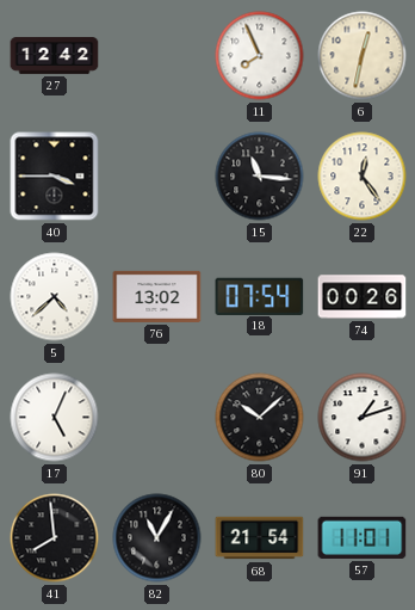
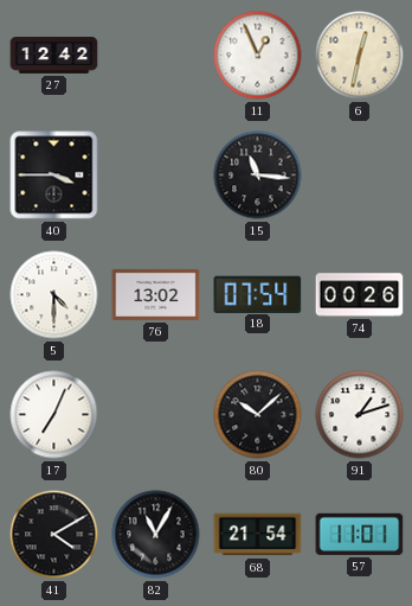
11: 7:56 -> 12:56
22: 12:24 -> none
5: 4:38 -> 4:30
17: 5:04 -> 7:04
41: 7:59 -> 4:10
